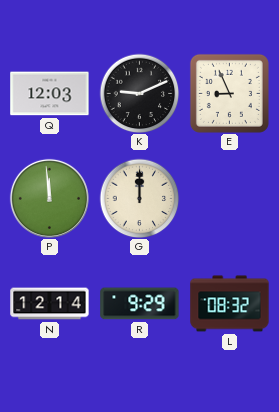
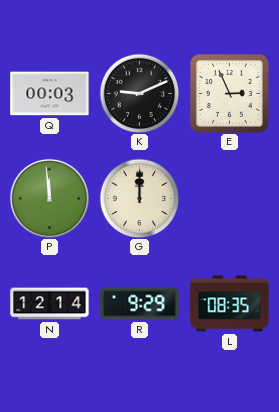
Q: 12:03 -> 00:03
E: 8:56 -> 2:56
L: 08:32 -> 08:35
